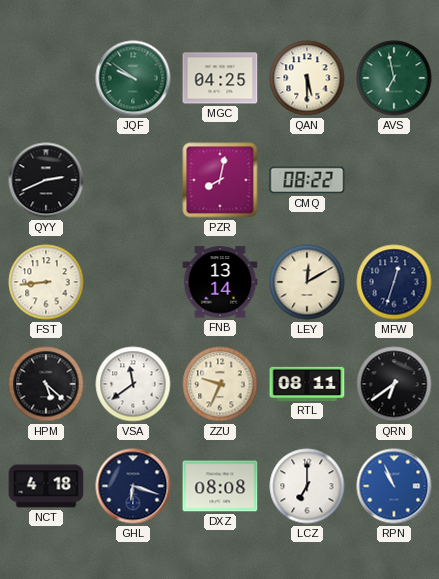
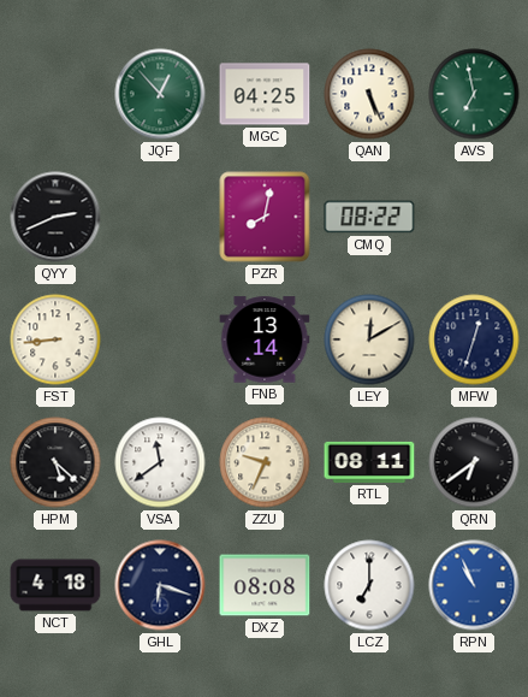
JQF: 9:51 -> 12:53
QAN: 5:30 -> 5:26
